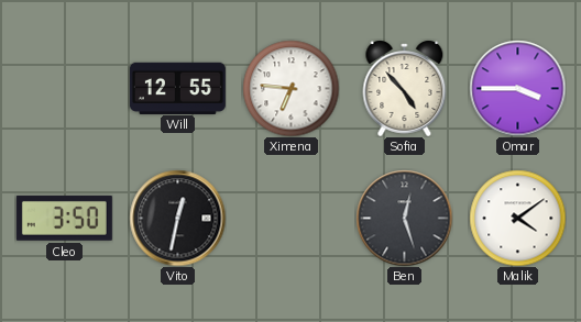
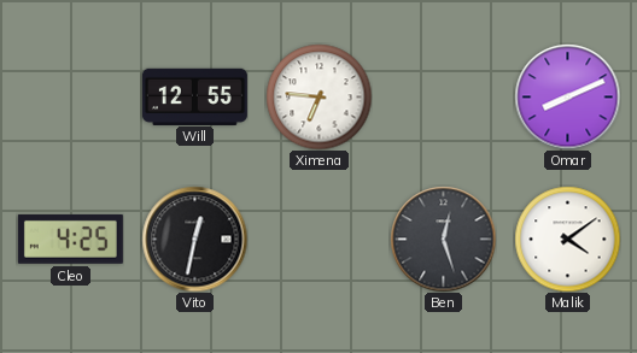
Sofia: 4:53 -> none
Omar: 3:45 -> 8:11
Cleo: 3:50 -> 4:25
